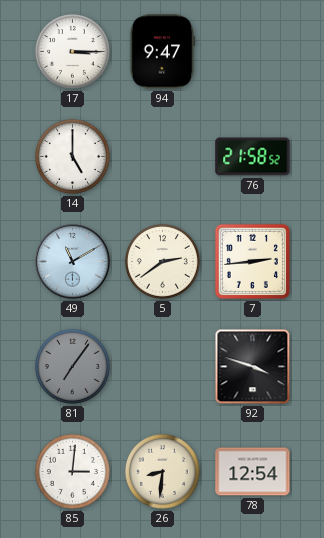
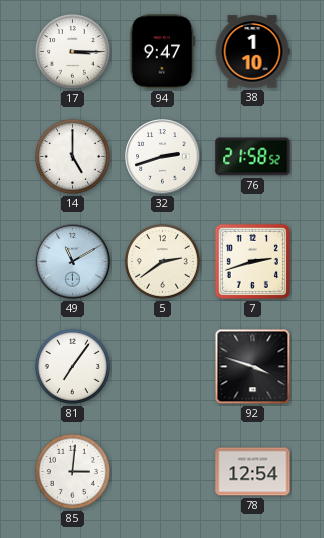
38: none -> 1:10
32: none -> 2:42
7: 2:44 -> 2:42
81 dial: grey -> white
26: 8:31 -> none
